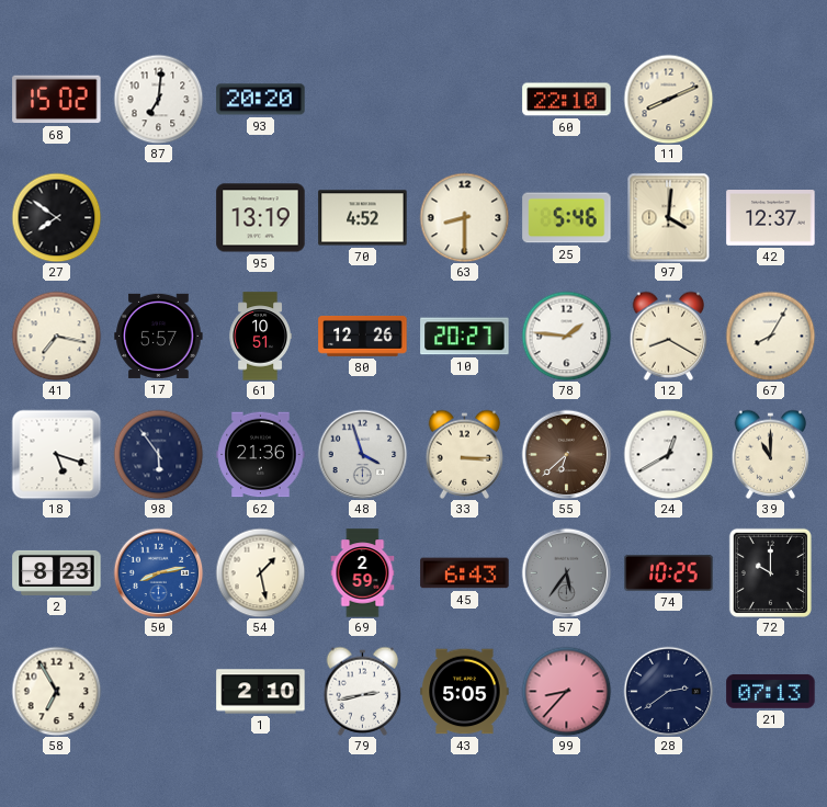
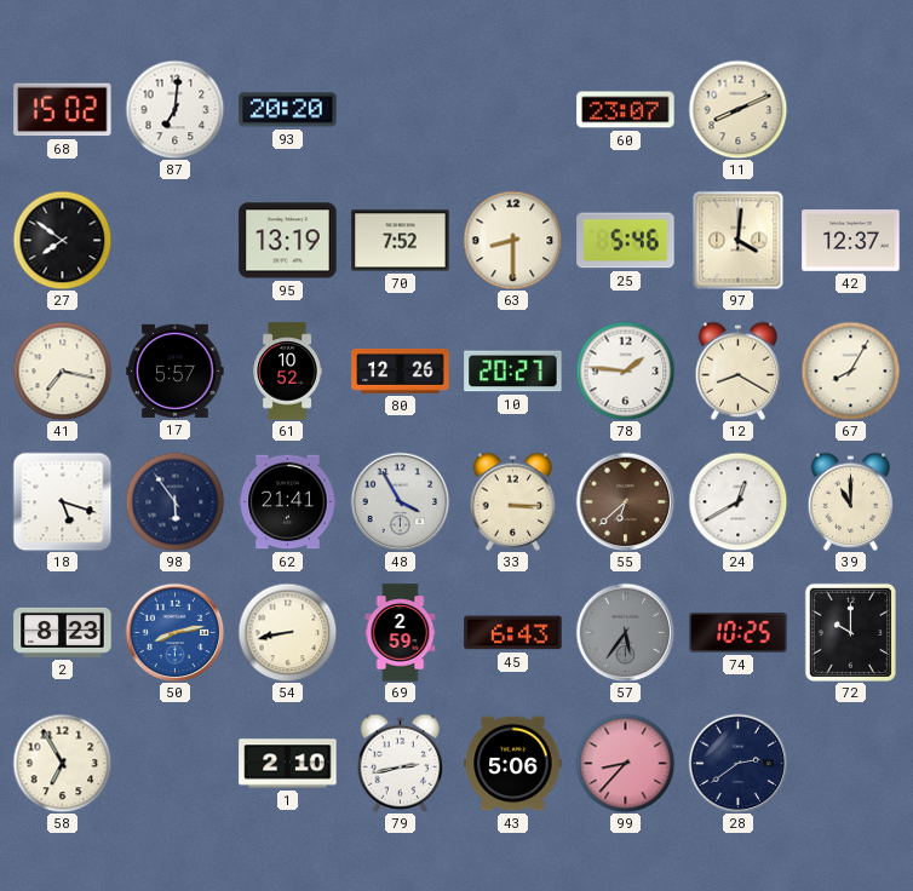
60: 22:10 -> 23:07
70: 4:52 -> 7:52
61: 10:51 -> 10:52
62: 21:36 -> 21:41
48: 3:57 -> 3:55
54: 1:28 -> 8:43
43: 5:05 -> 5:06
21: 07:13 -> none
